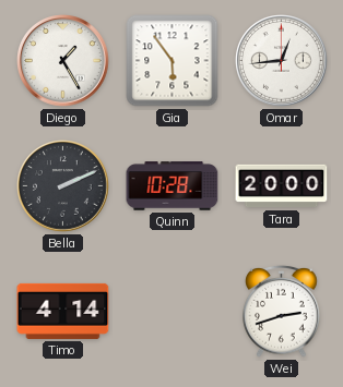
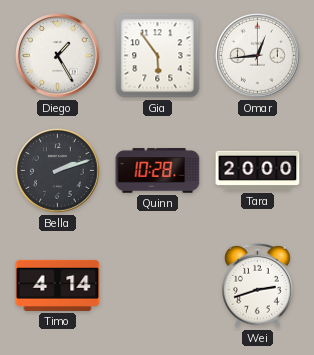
Bella: 2:11 -> 2:12
